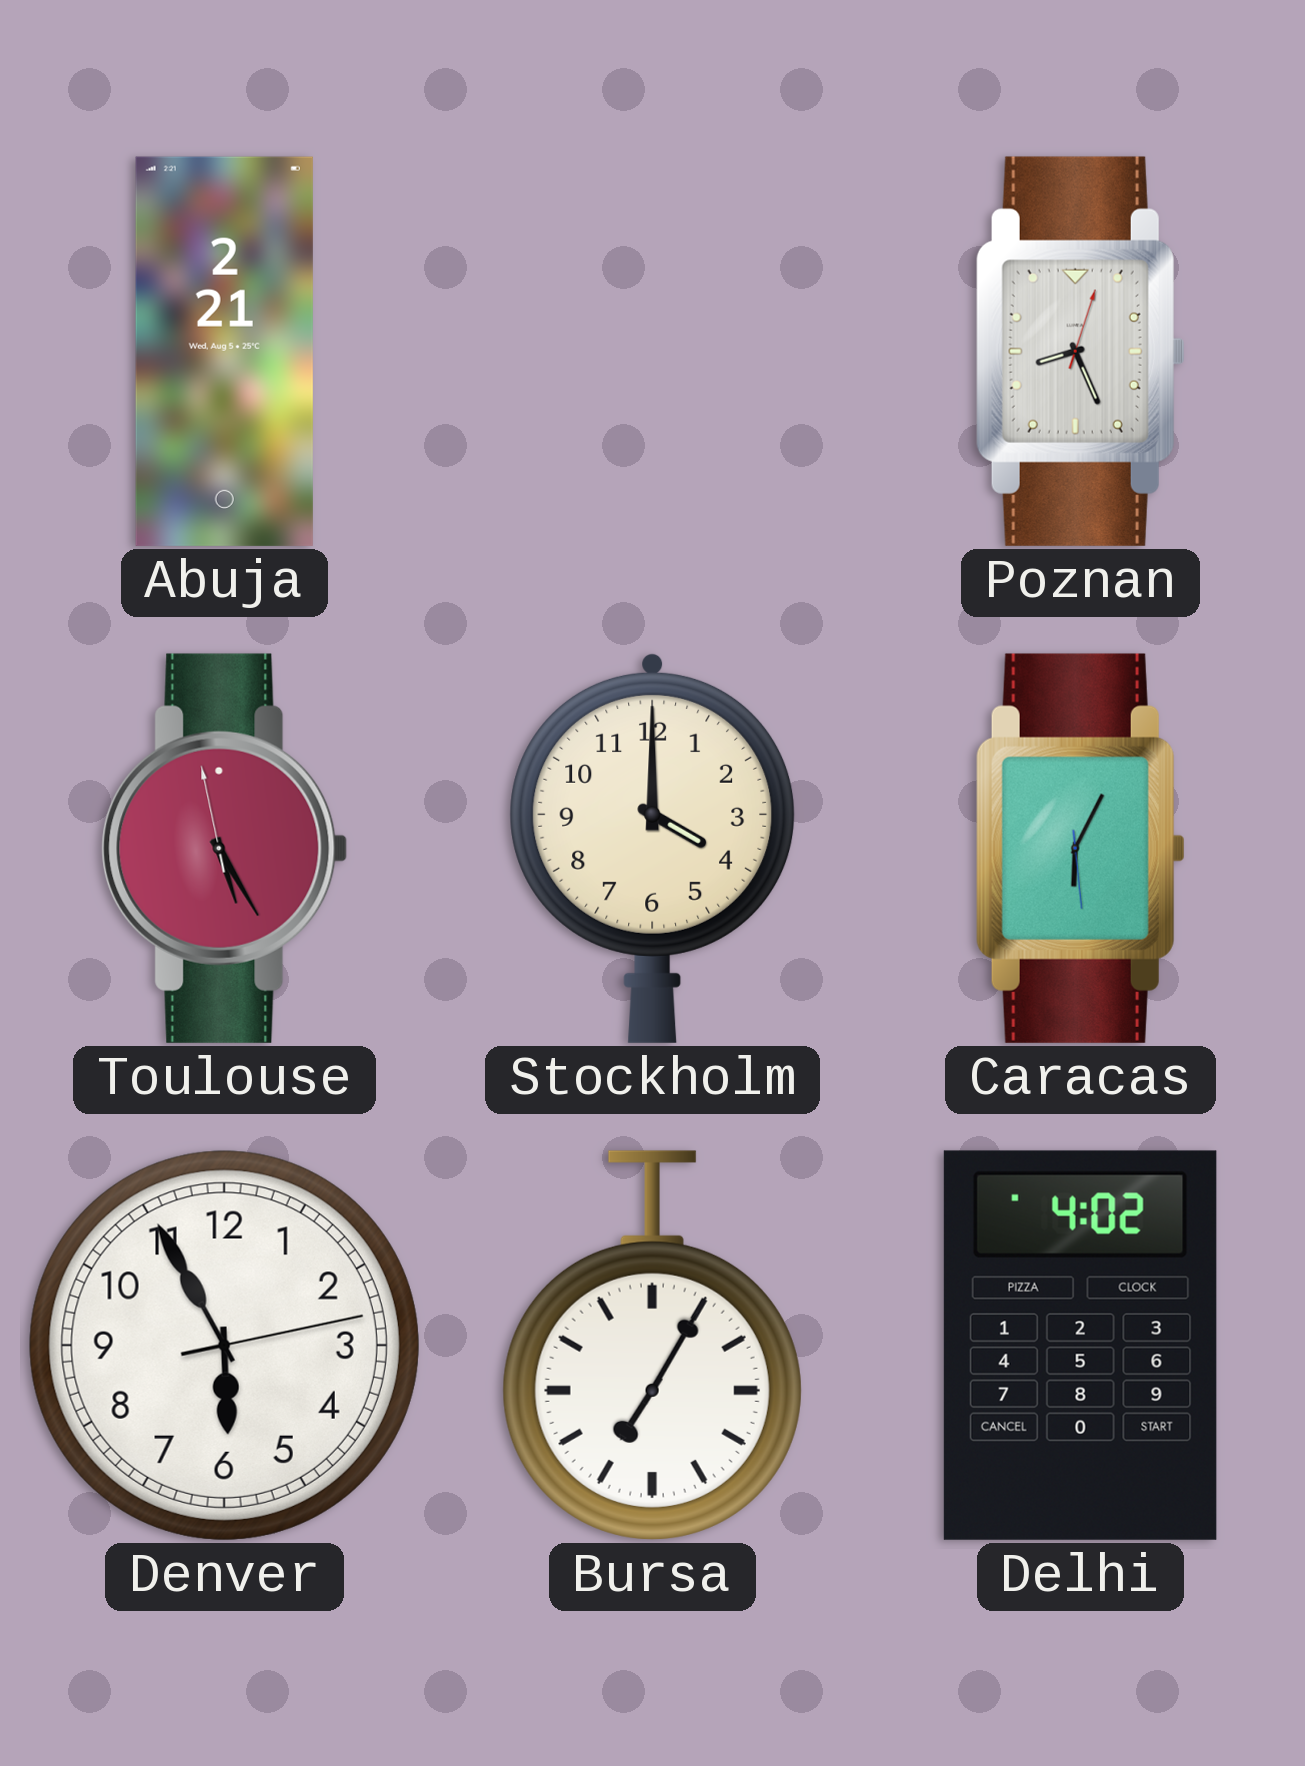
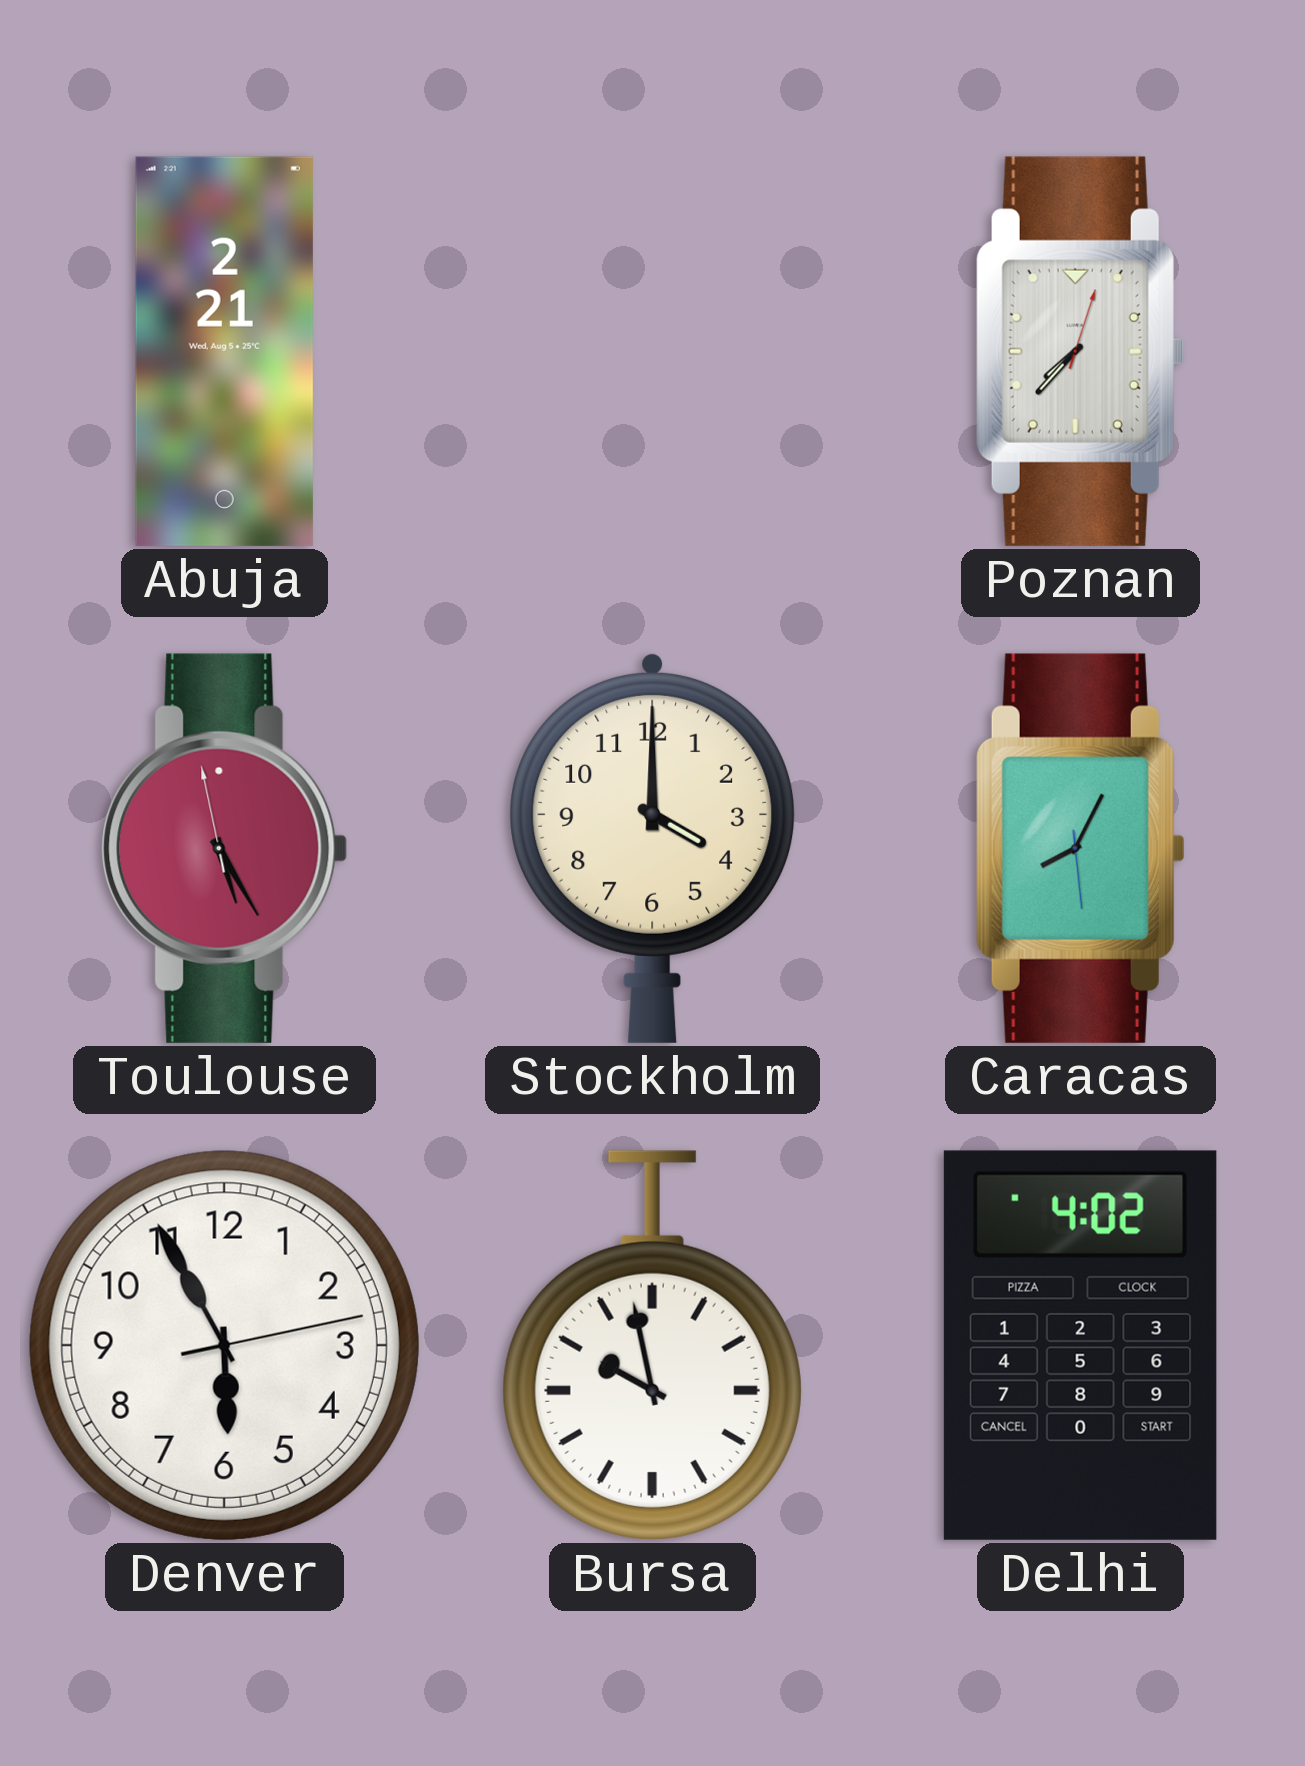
Poznan: 8:26 -> 7:37
Caracas: 6:04 -> 8:04
Bursa: 7:05 -> 9:58
